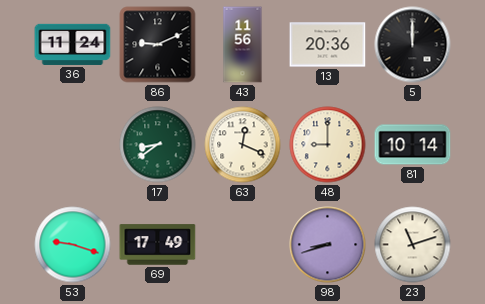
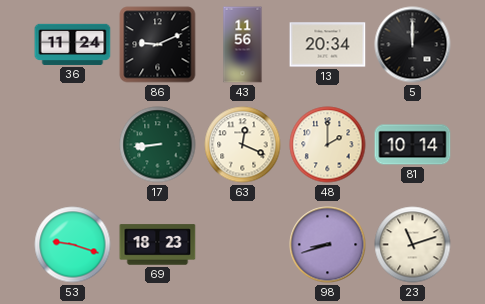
13: 20:36 -> 20:34
17: 8:39 -> 8:44
48: 9:00 -> 2:00
69: 17:49 -> 18:23
